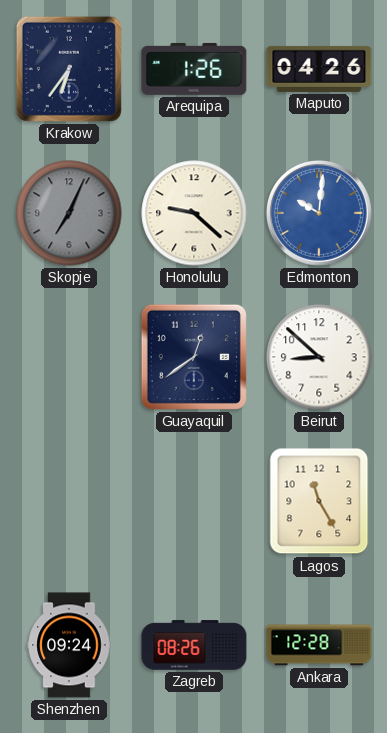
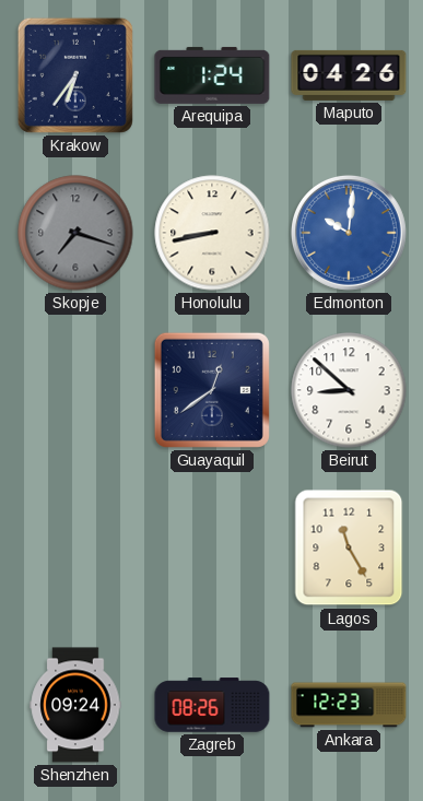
Arequipa: 1:26 -> 1:24
Skopje: 7:04 -> 7:18
Honolulu: 9:22 -> 8:43
Ankara: 12:28 -> 12:23
